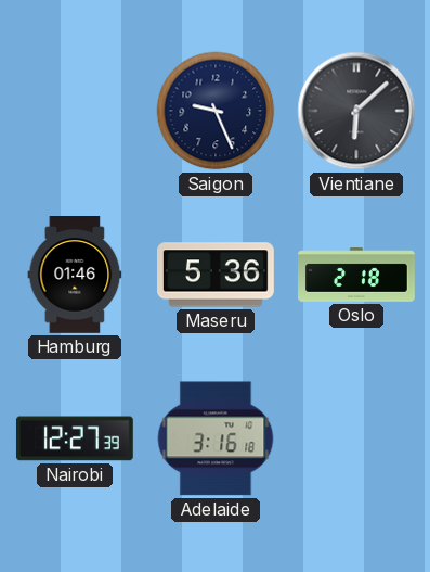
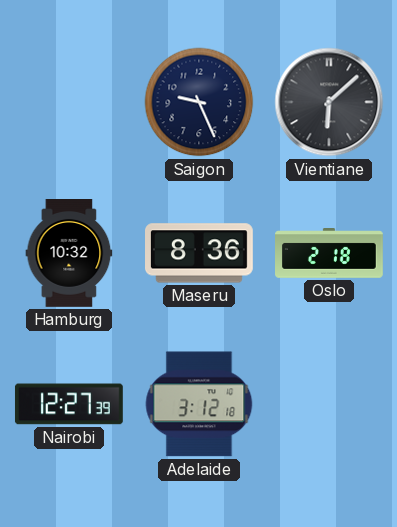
Hamburg: 01:46 -> 10:32
Maseru: 5:36 -> 8:36
Adelaide: 3:16 -> 3:12
